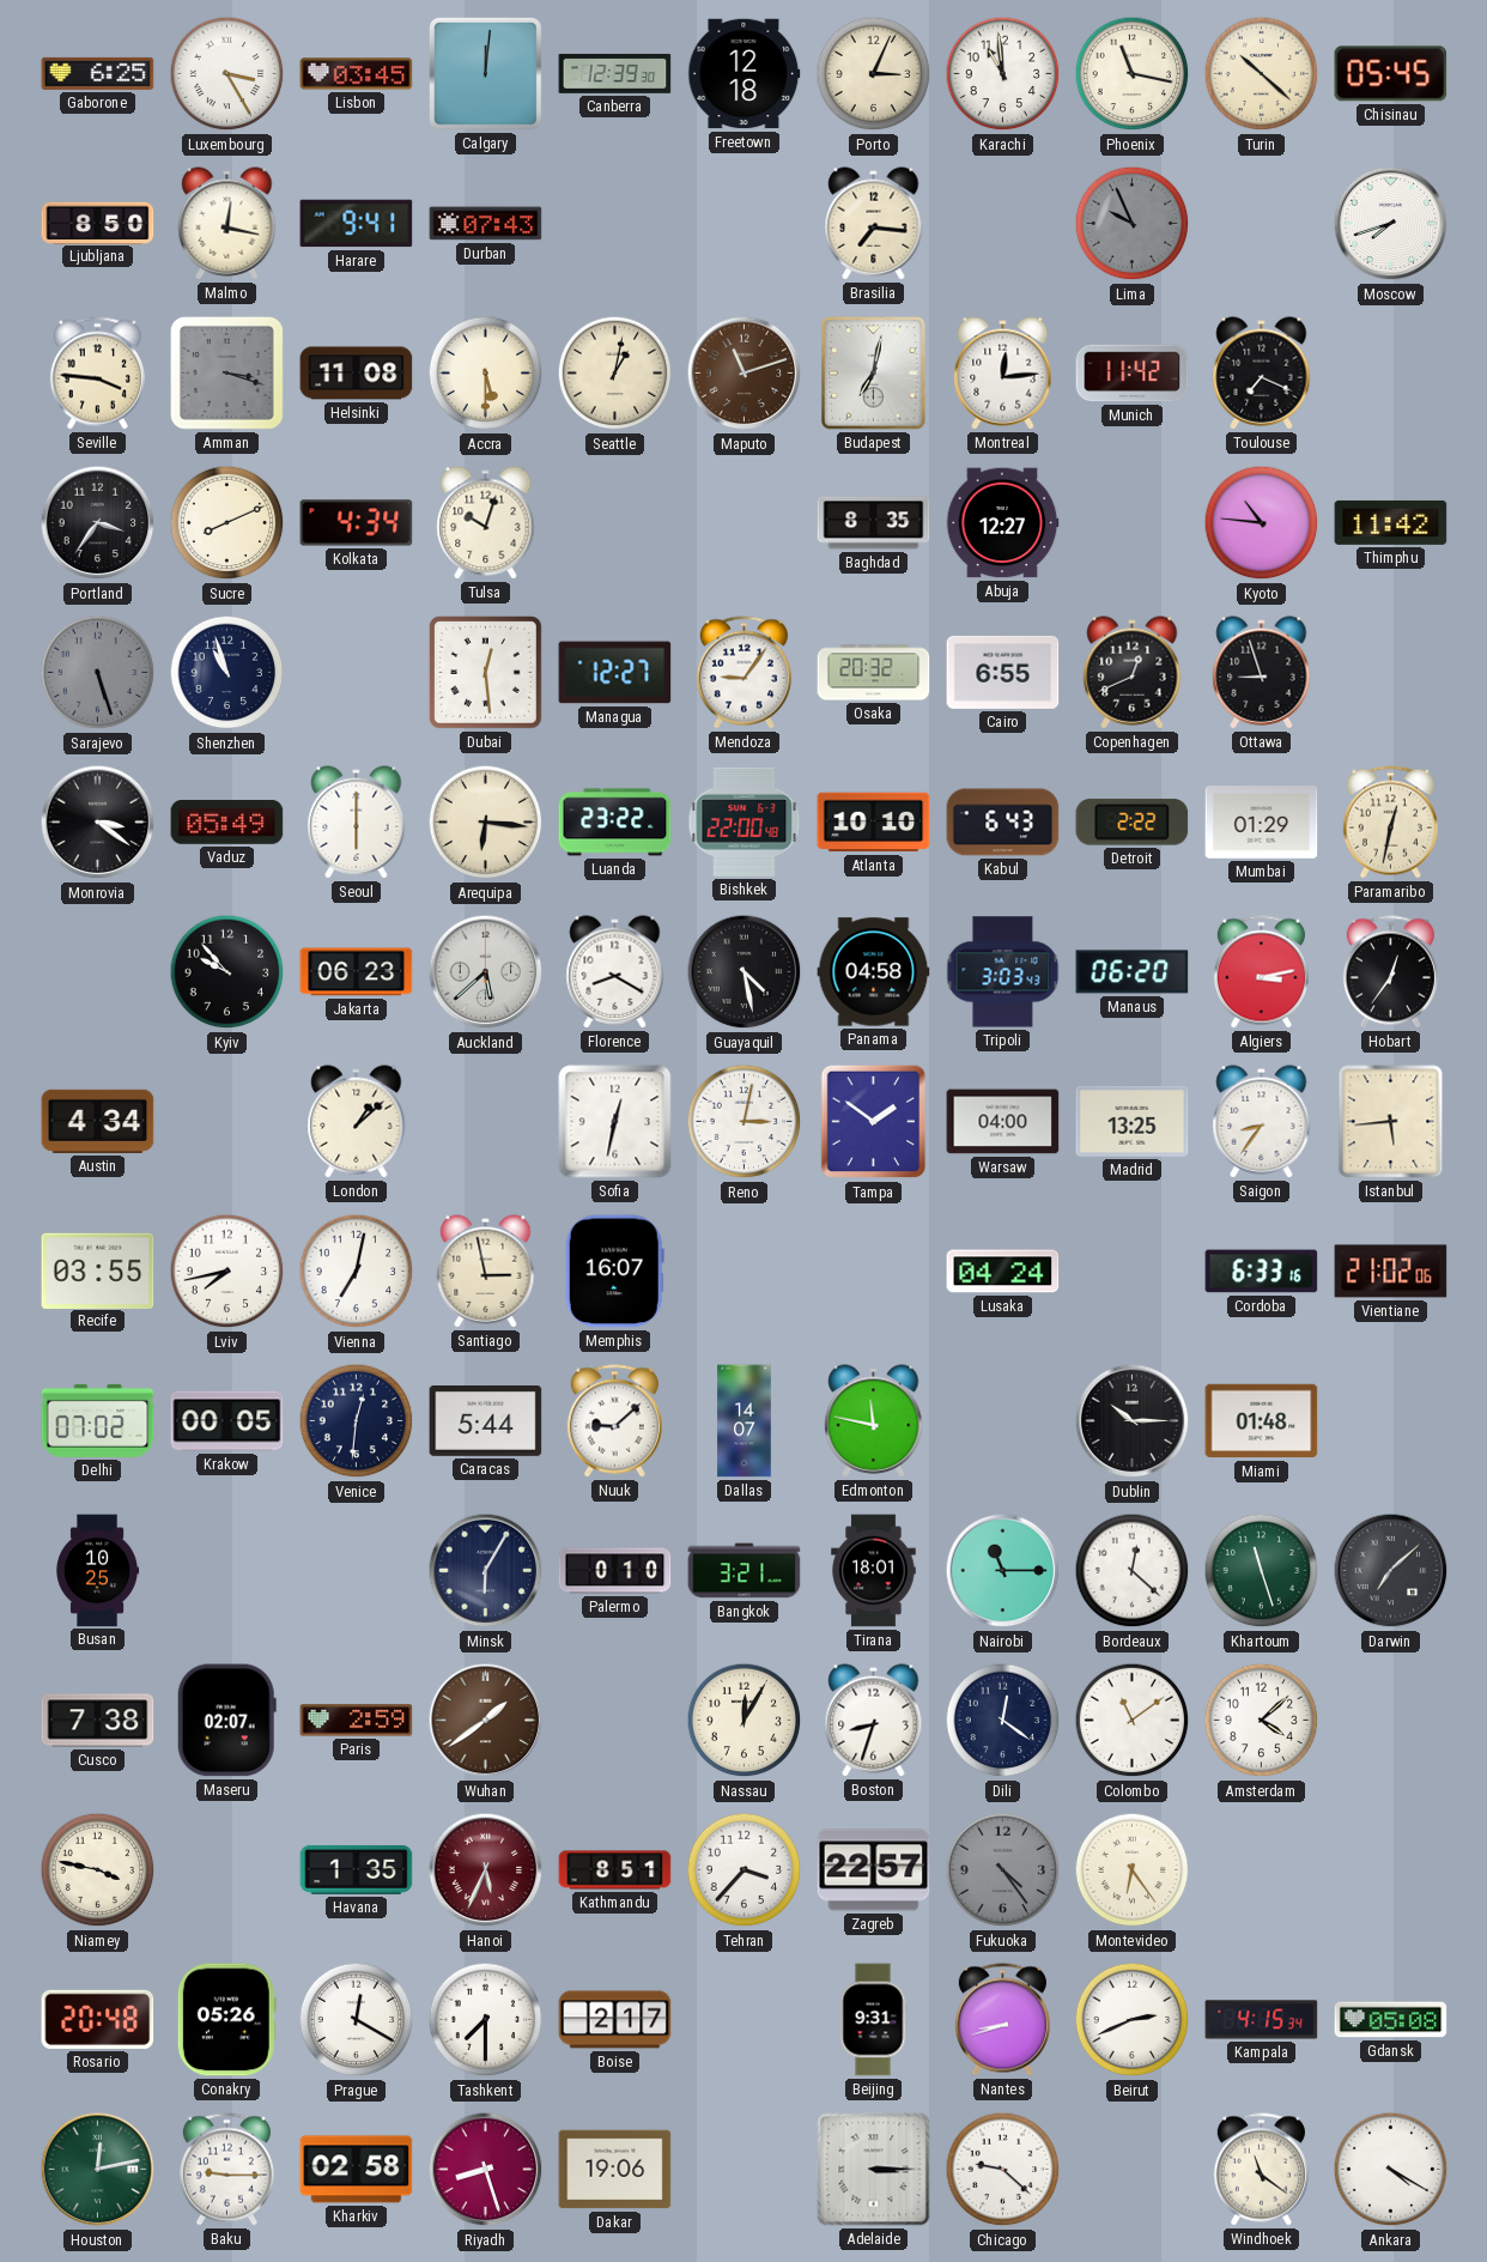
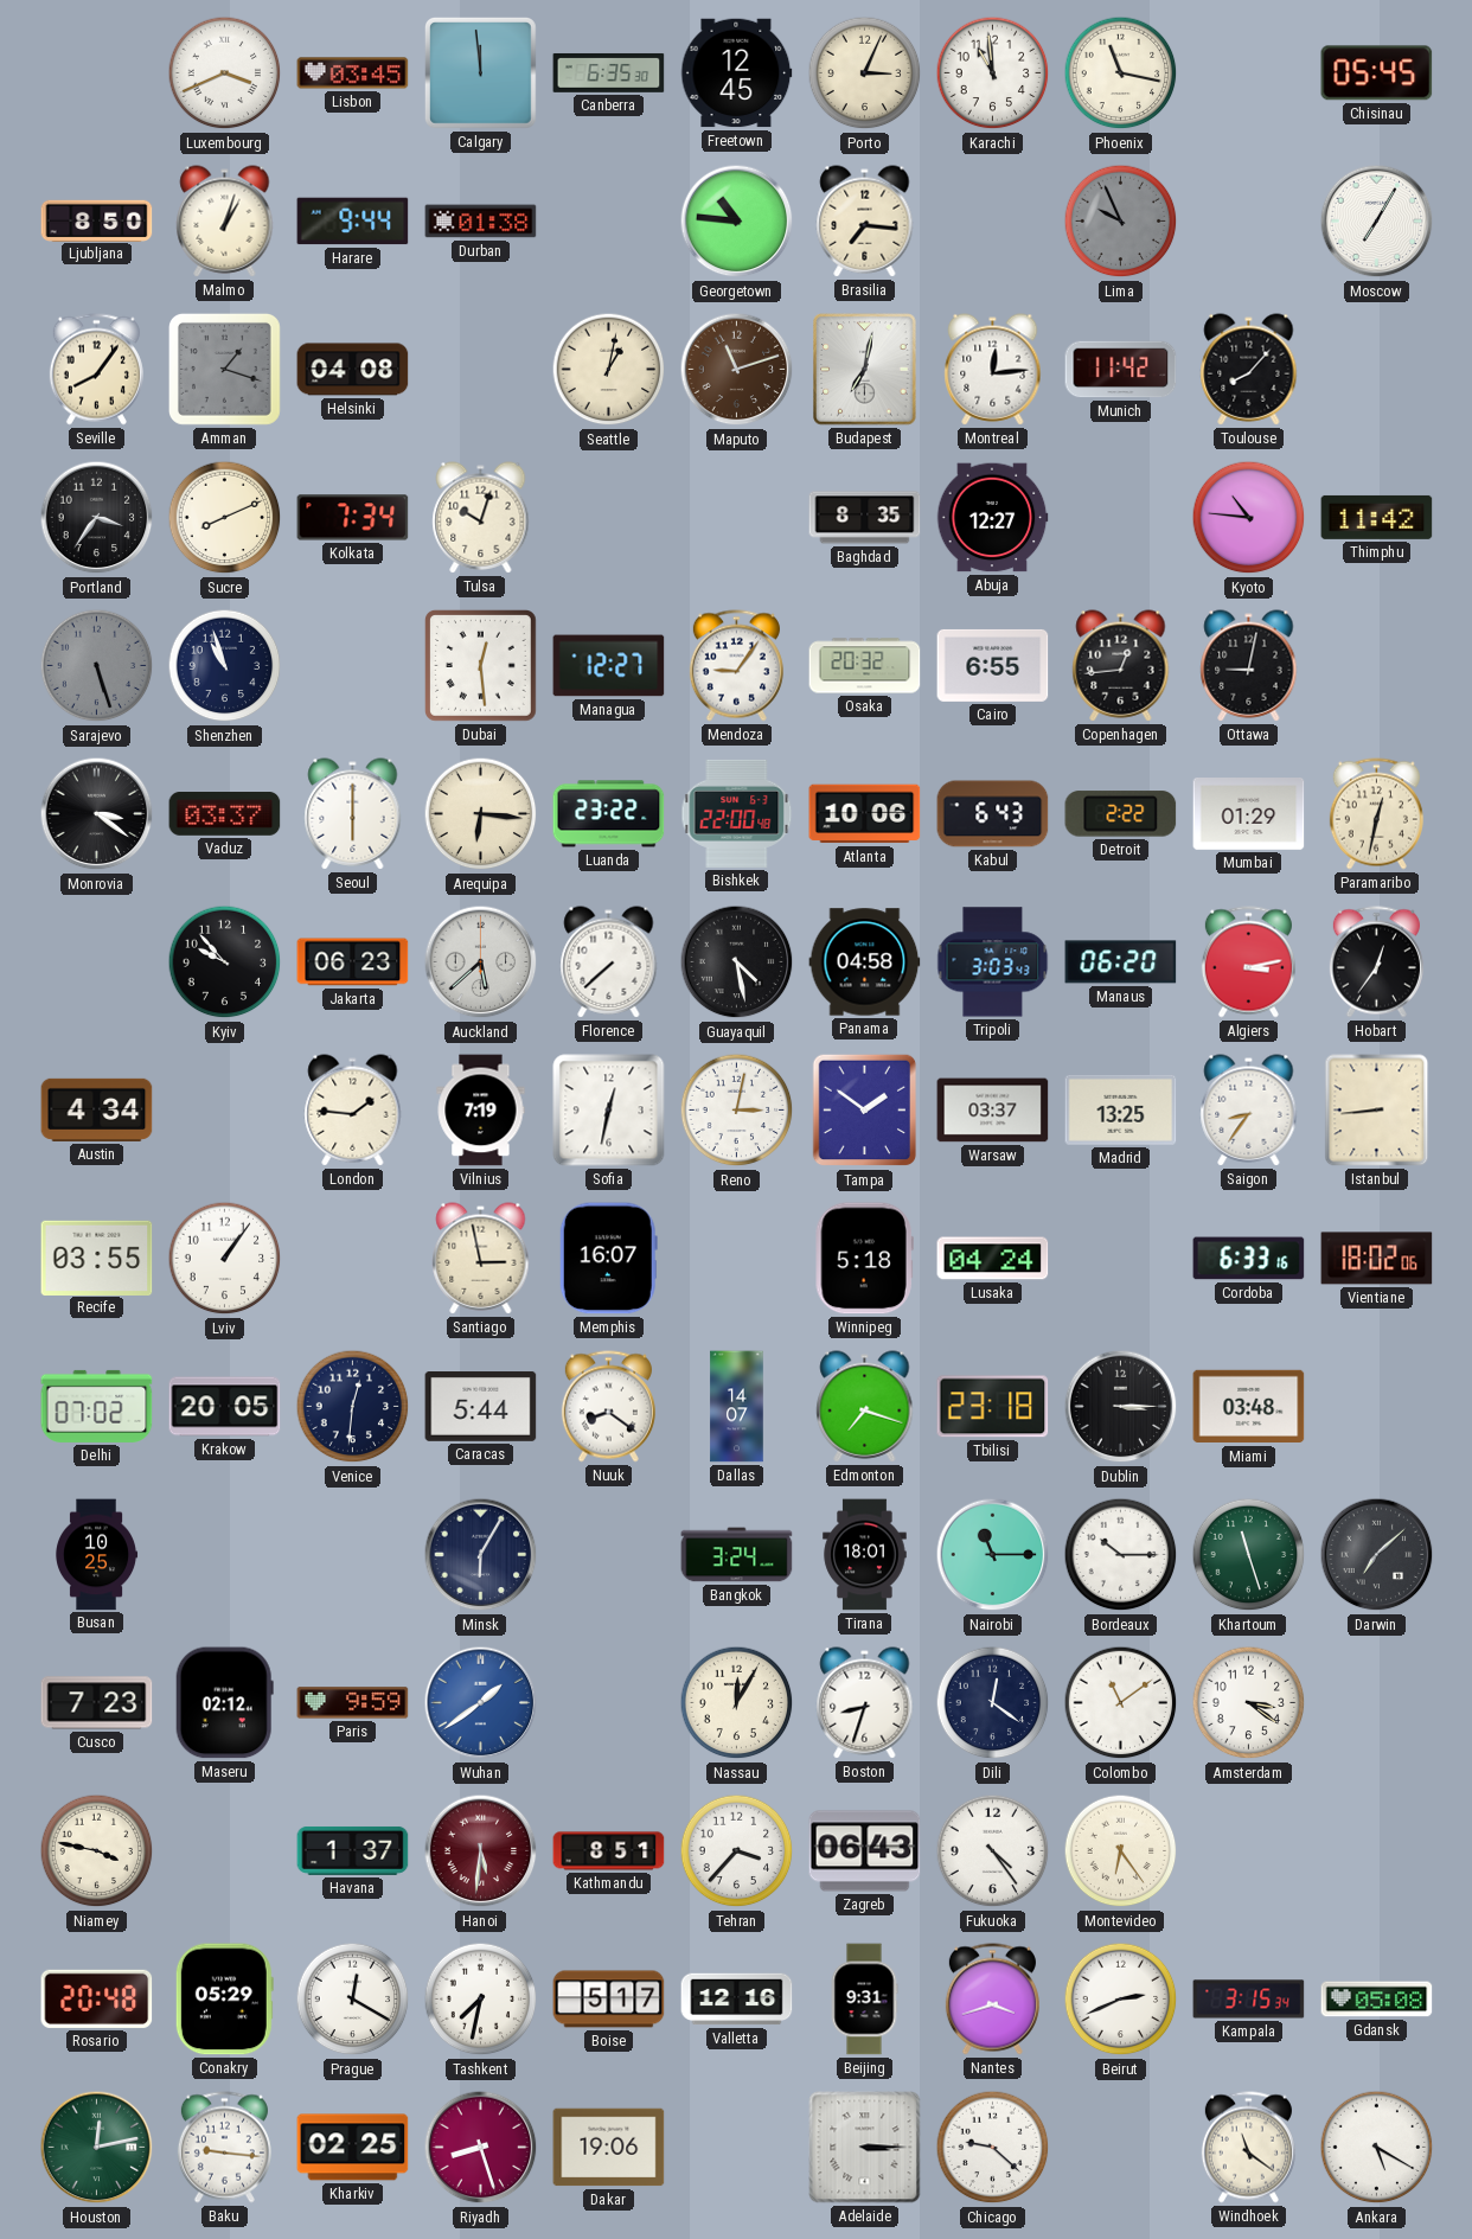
Gaborone: 6:25 -> none
Luxembourg: 3:25 -> 3:41
Calgary: 12:01 -> 11:59
Canberra: 12:39 -> 6:35
Freetown: 12:18 -> 12:45
Turin: 10:22 -> none
Malmo: 12:17 -> 1:03
Harare: 9:41 -> 9:44
Durban: 07:43 -> 01:38
Georgetown: none -> 10:46
Moscow: 7:42 -> 7:05
Seville: 3:46 -> 8:06
Amman: 3:18 -> 1:18
Helsinki: 11:08 -> 04:08
Accra: 5:30 -> none
Toulouse: 7:19 -> 8:07
Kolkata: 4:34 -> 7:34
Copenhagen: 12:41 -> 12:44
Ottawa: 8:57 -> 9:02
Vaduz: 05:49 -> 03:37
Atlanta: 10:10 -> 10:06
Florence: 8:20 -> 7:38
London: 1:08 -> 1:46
Vilnius: none -> 7:19
Warsaw: 04:00 -> 03:37
Istanbul: 5:44 -> 8:44
Lviv: 7:43 -> 1:06
Vienna: 7:02 -> none
Winnipeg: none -> 5:18
Vientiane: 21:02 -> 18:02
Krakow: 00:05 -> 20:05
Nuuk: 9:08 -> 8:21
Edmonton: 11:47 -> 7:18
Tbilisi: none -> 23:18
Dublin: 10:15 -> 3:15
Miami: 01:48 -> 03:48
Palermo: 0:10 -> none
Bangkok: 3:21 -> 3:24
Bordeaux: 12:22 -> 10:15
Cusco: 7:38 -> 7:23
Maseru: 02:07 -> 02:12
Paris: 2:59 -> 9:59
Wuhan dial: brown -> blue
Amsterdam: 4:08 -> 3:21
Havana: 1:35 -> 1:37
Hanoi: 5:34 -> 5:31
Zagreb: 22:57 -> 06:43
Fukuoka dial: grey -> white
Conakry: 05:26 -> 05:29
Tashkent: 7:30 -> 7:32
Boise: 2:17 -> 5:17
Valletta: none -> 12:16
Nantes: 8:42 -> 3:42
Kampala: 4:15 -> 3:15
Baku: 9:15 -> 9:16
Kharkiv: 02:58 -> 02:25
Ankara: 4:20 -> 5:20
